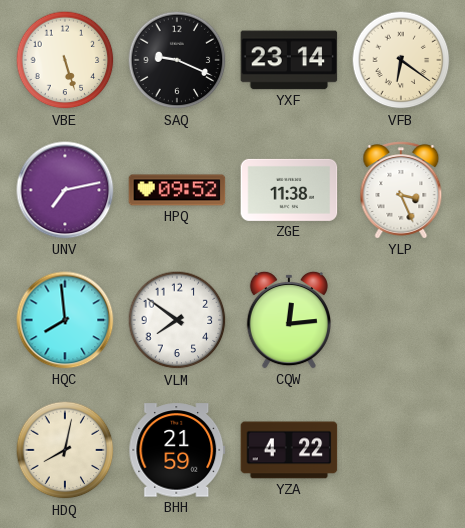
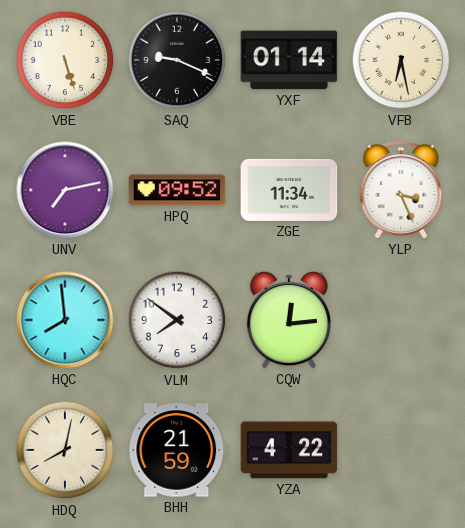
YXF: 23:14 -> 01:14
VFB: 6:21 -> 6:28
ZGE: 11:38 -> 11:34
